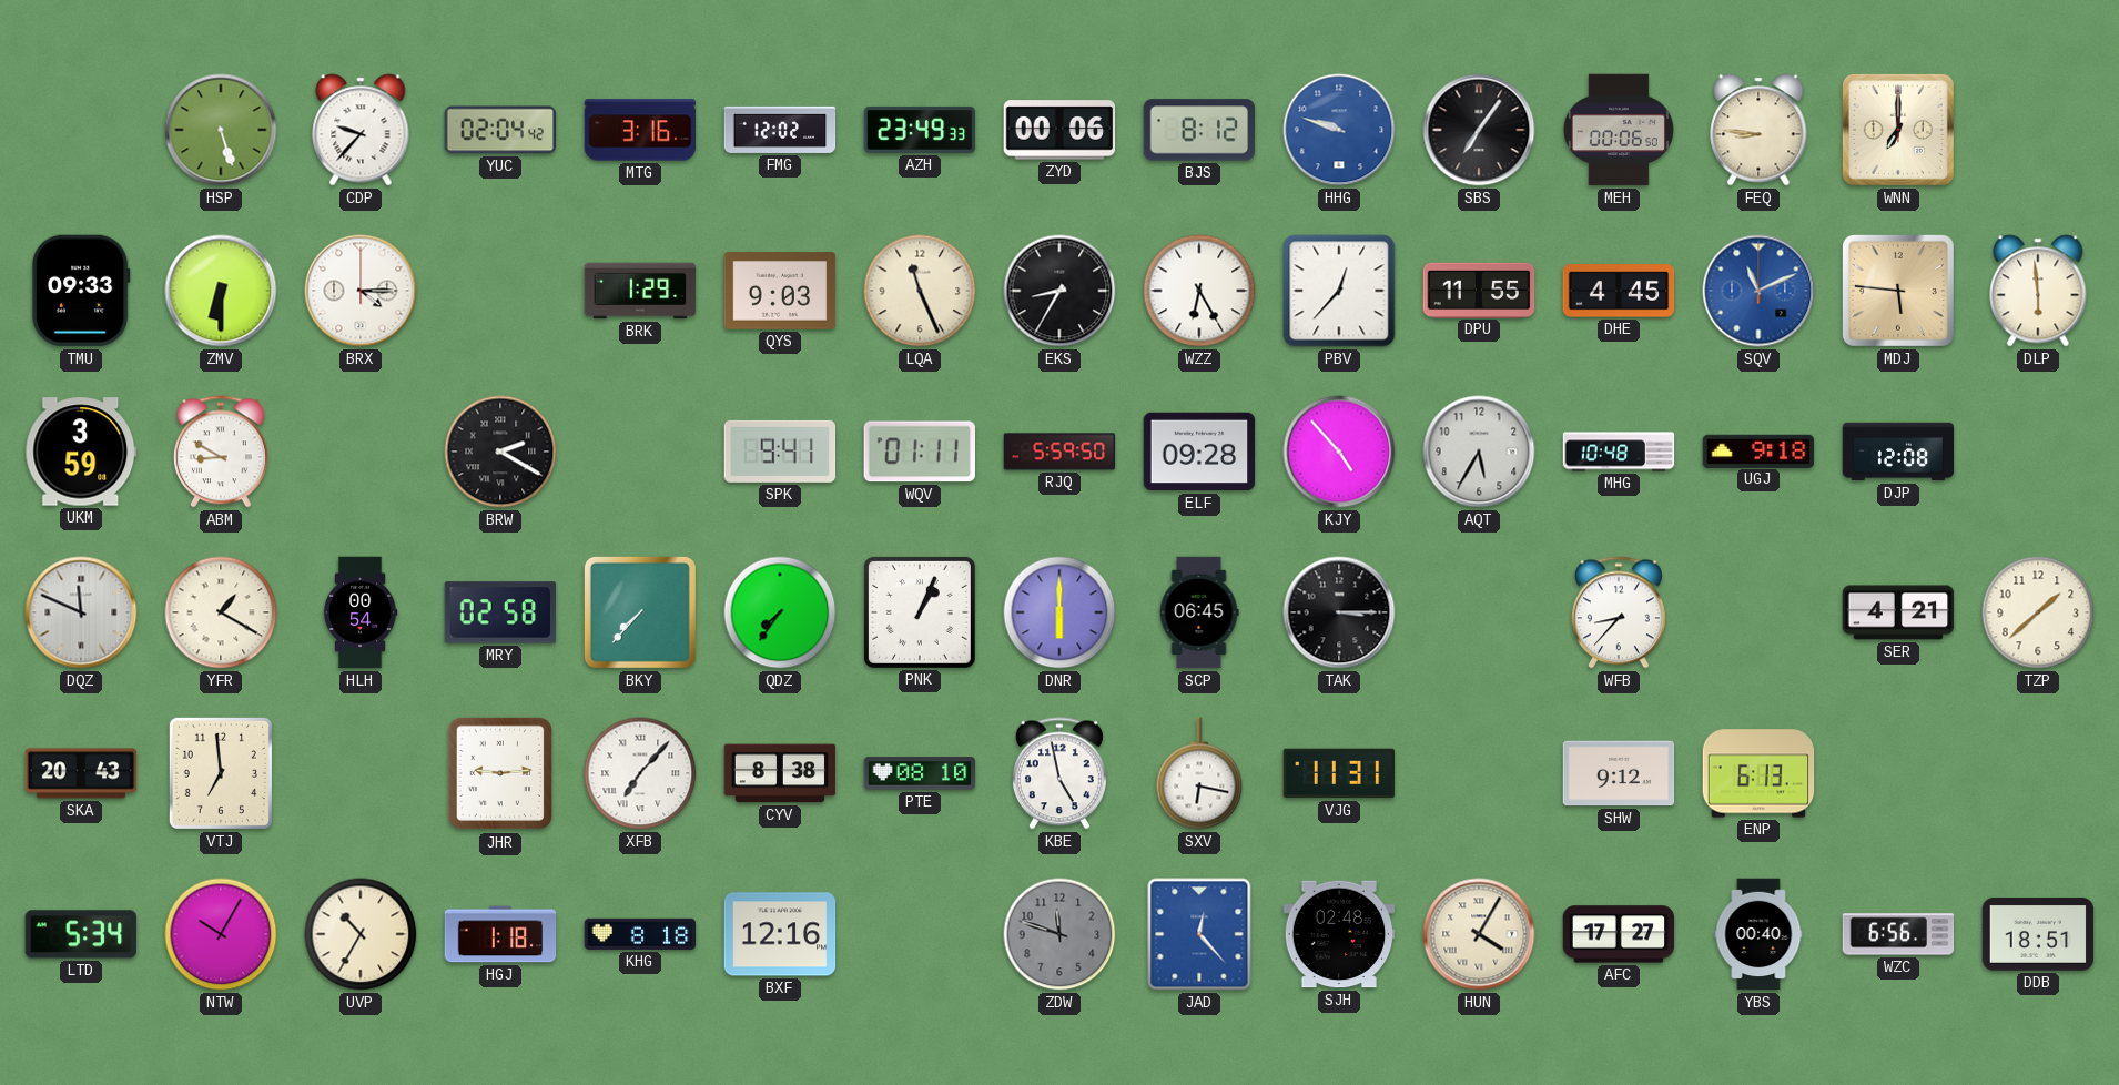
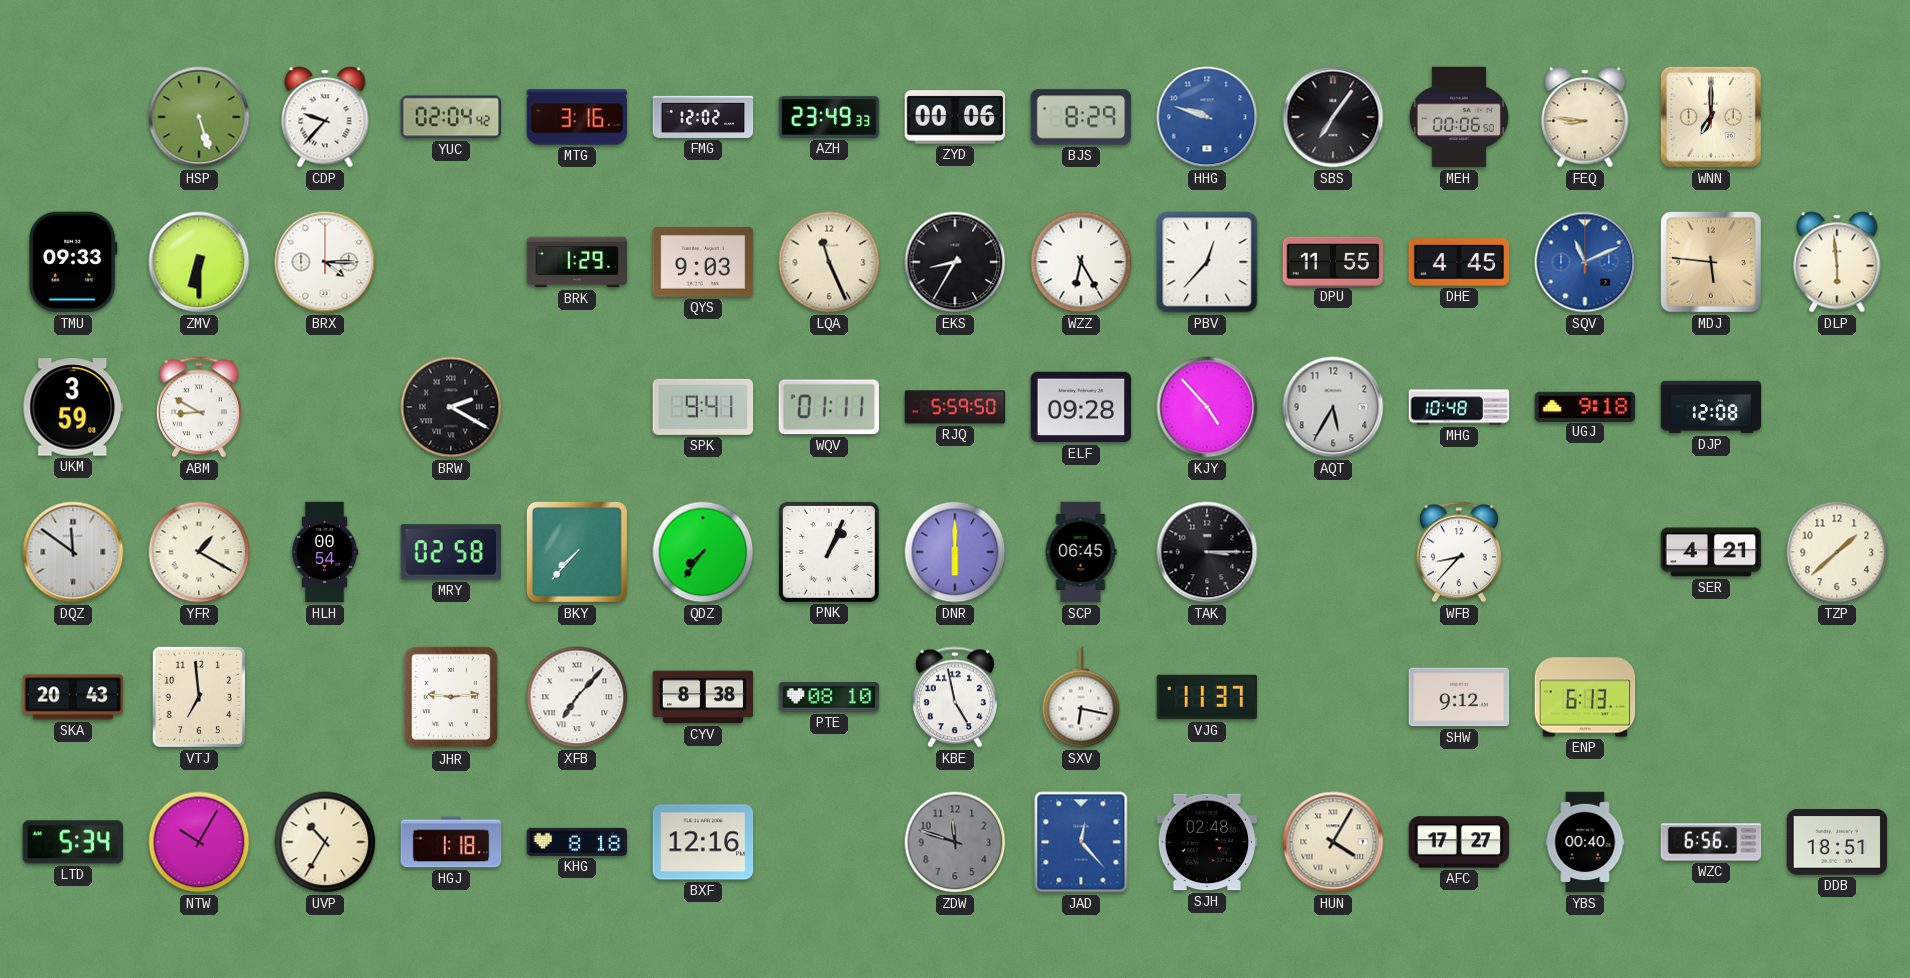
BJS: 8:12 -> 8:29
DQZ: 11:49 -> 11:51
VJG: 11:31 -> 11:37
